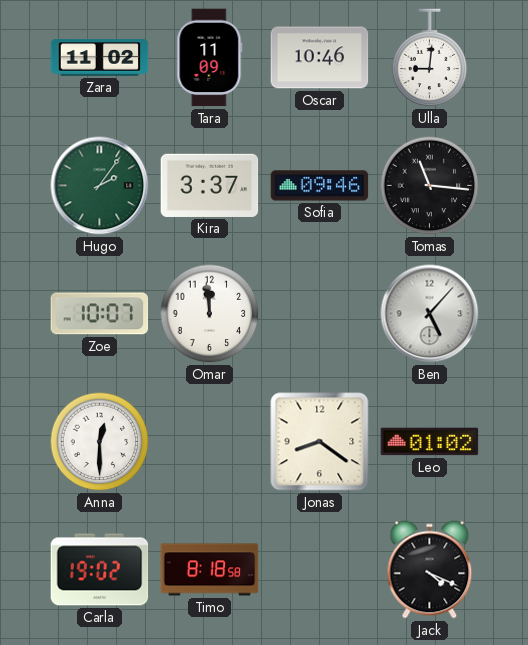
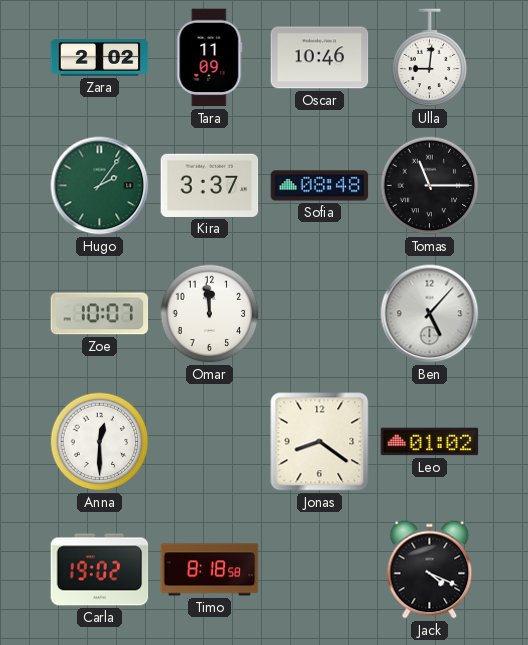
Zara: 11:02 -> 2:02
Sofia: 09:46 -> 08:48
Tomas: 11:16 -> 11:15
